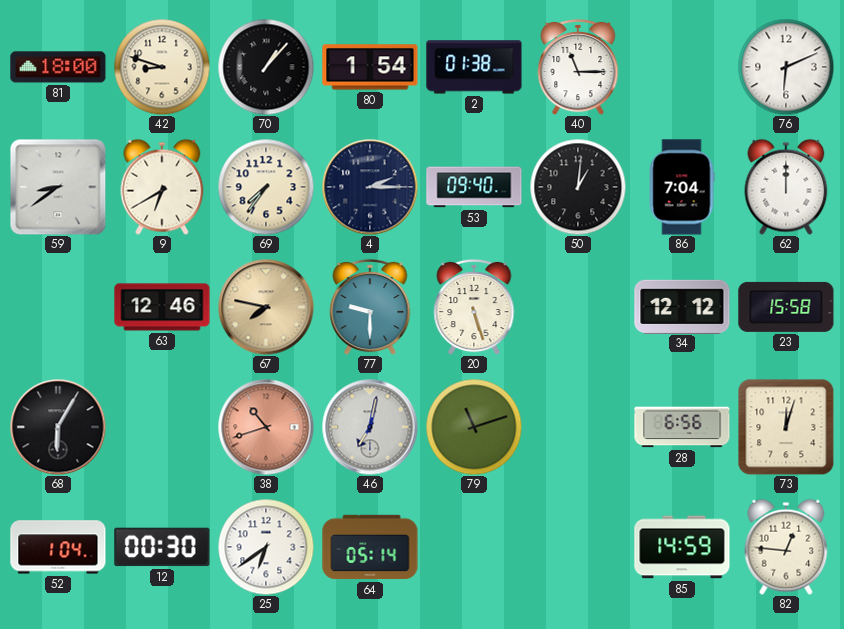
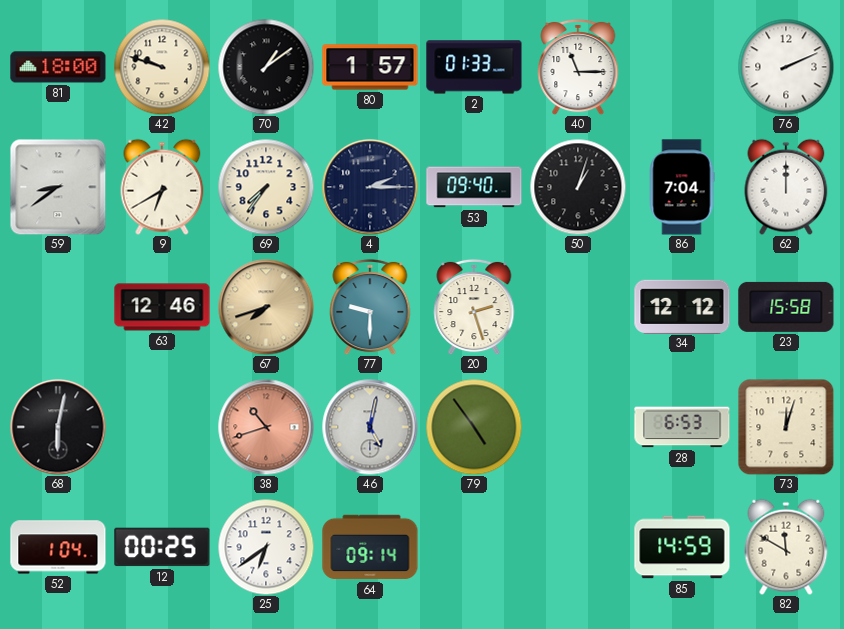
42: 8:48 -> 9:48
70: 1:07 -> 1:09
80: 1:54 -> 1:57
2: 01:38 -> 01:33
76: 6:11 -> 2:11
50: 1:01 -> 1:03
67: 7:47 -> 7:42
20: 5:27 -> 2:27
68: 6:05 -> 6:02
46: 7:02 -> 5:02
79: 11:12 -> 4:54
28: 6:56 -> 6:53
12: 00:30 -> 00:25
64: 05:14 -> 09:14
82: 12:46 -> 11:50
